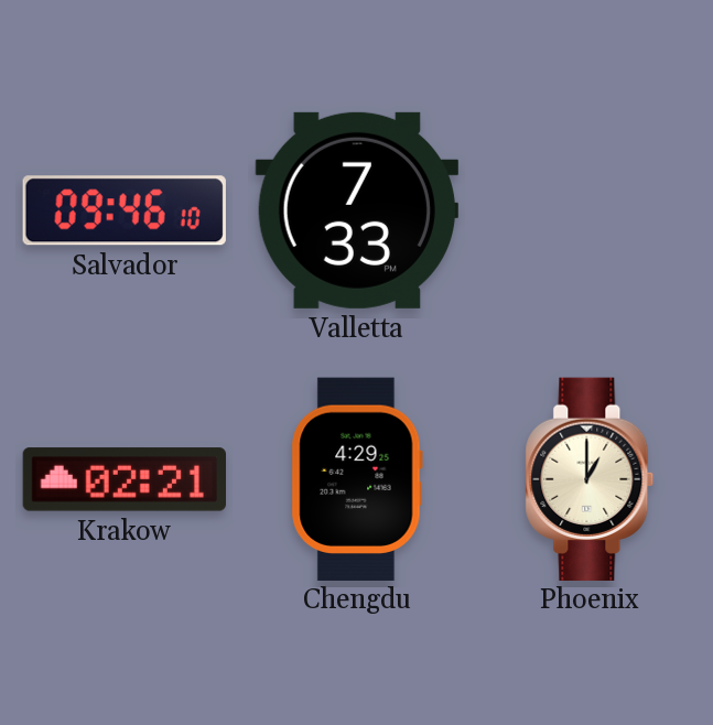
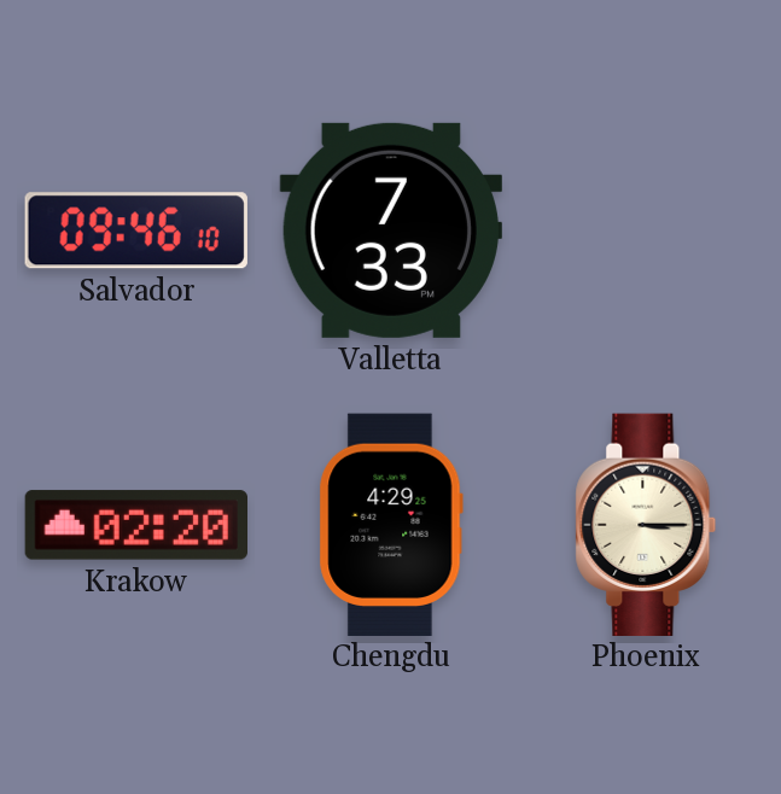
Krakow: 02:21 -> 02:20
Phoenix: 1:00 -> 3:15
